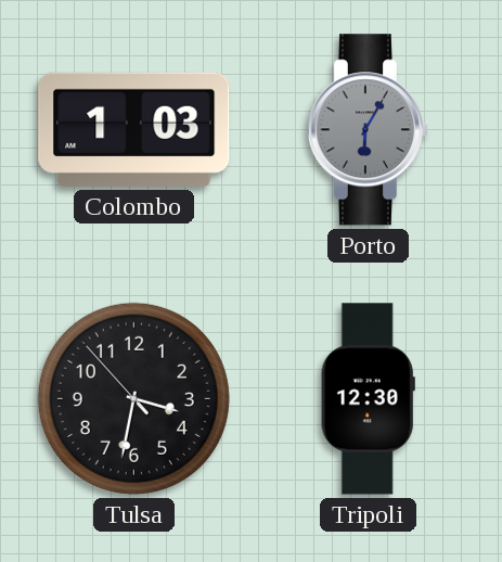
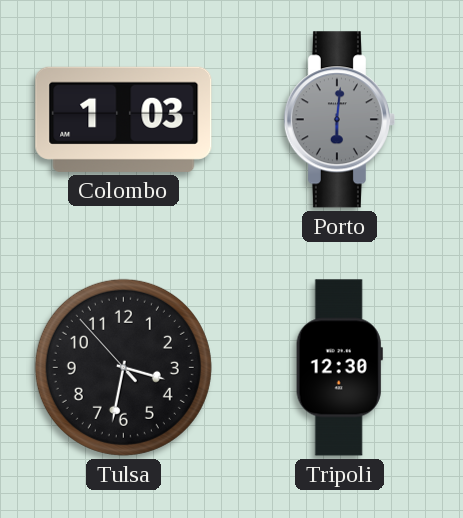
Porto: 6:05 -> 6:01
